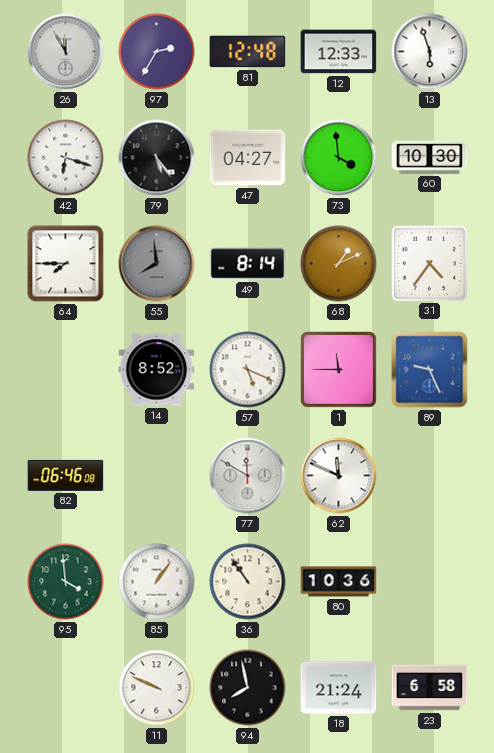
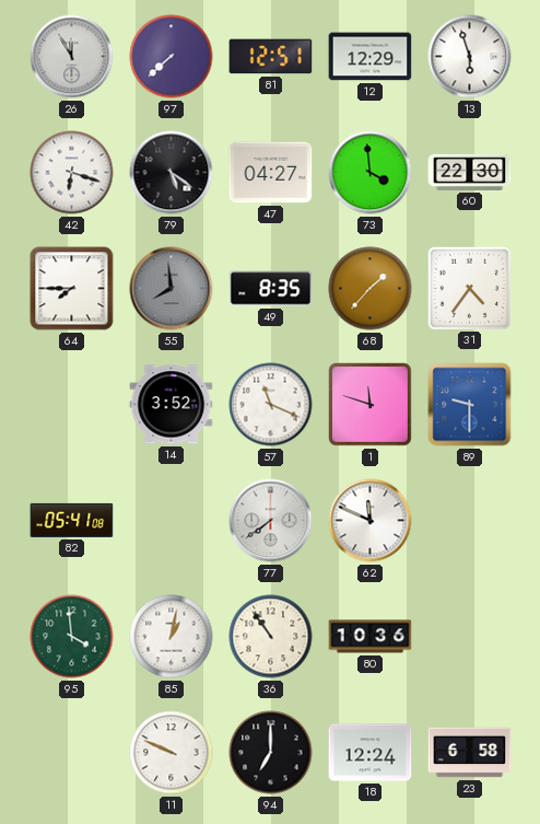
97: 2:35 -> 7:38
81: 12:48 -> 12:51
12: 12:33 -> 12:29
79: 5:24 -> 5:21
60: 10:30 -> 22:30
49: 8:14 -> 8:35
68: 1:11 -> 1:37
14: 8:52 -> 3:52
57: 5:19 -> 11:19
1: 11:45 -> 11:48
89: 9:26 -> 9:30
82: 06:46 -> 05:41
77: 11:50 -> 7:39
85: 1:06 -> 1:02
94: 7:58 -> 7:00
18: 21:24 -> 12:24
